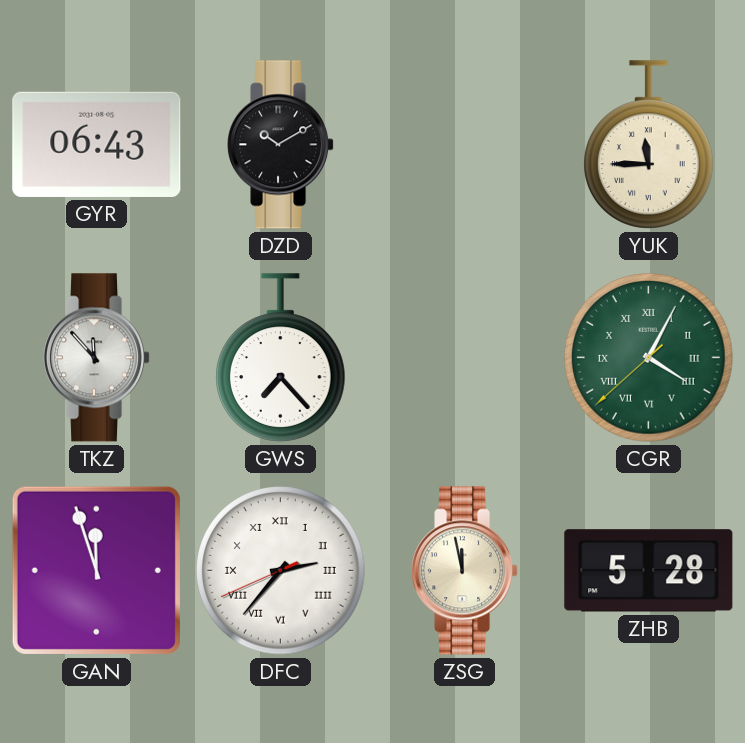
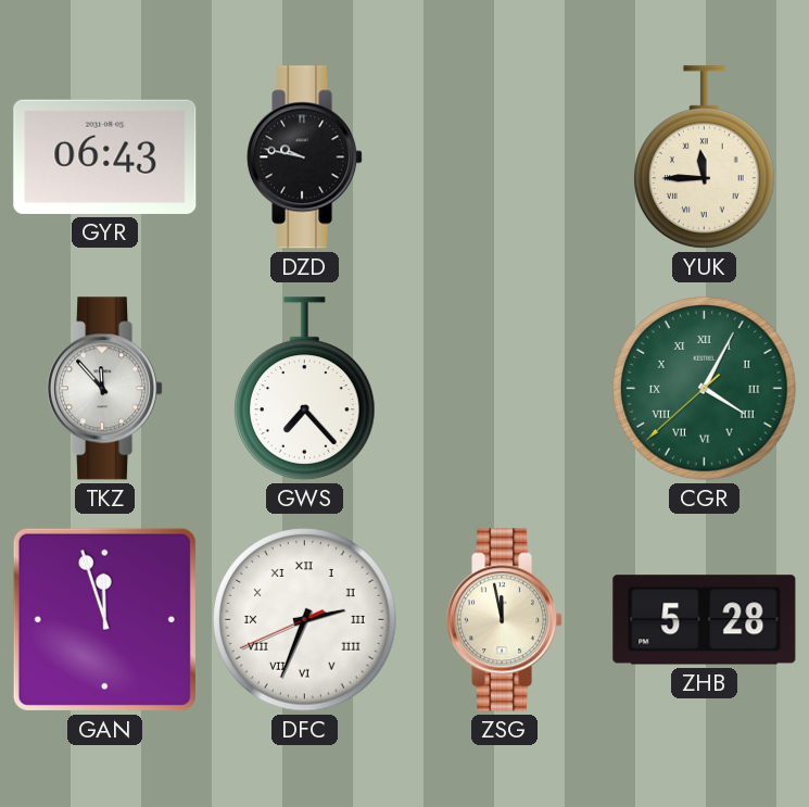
DZD: 10:10 -> 9:47
DFC: 2:36 -> 2:33
